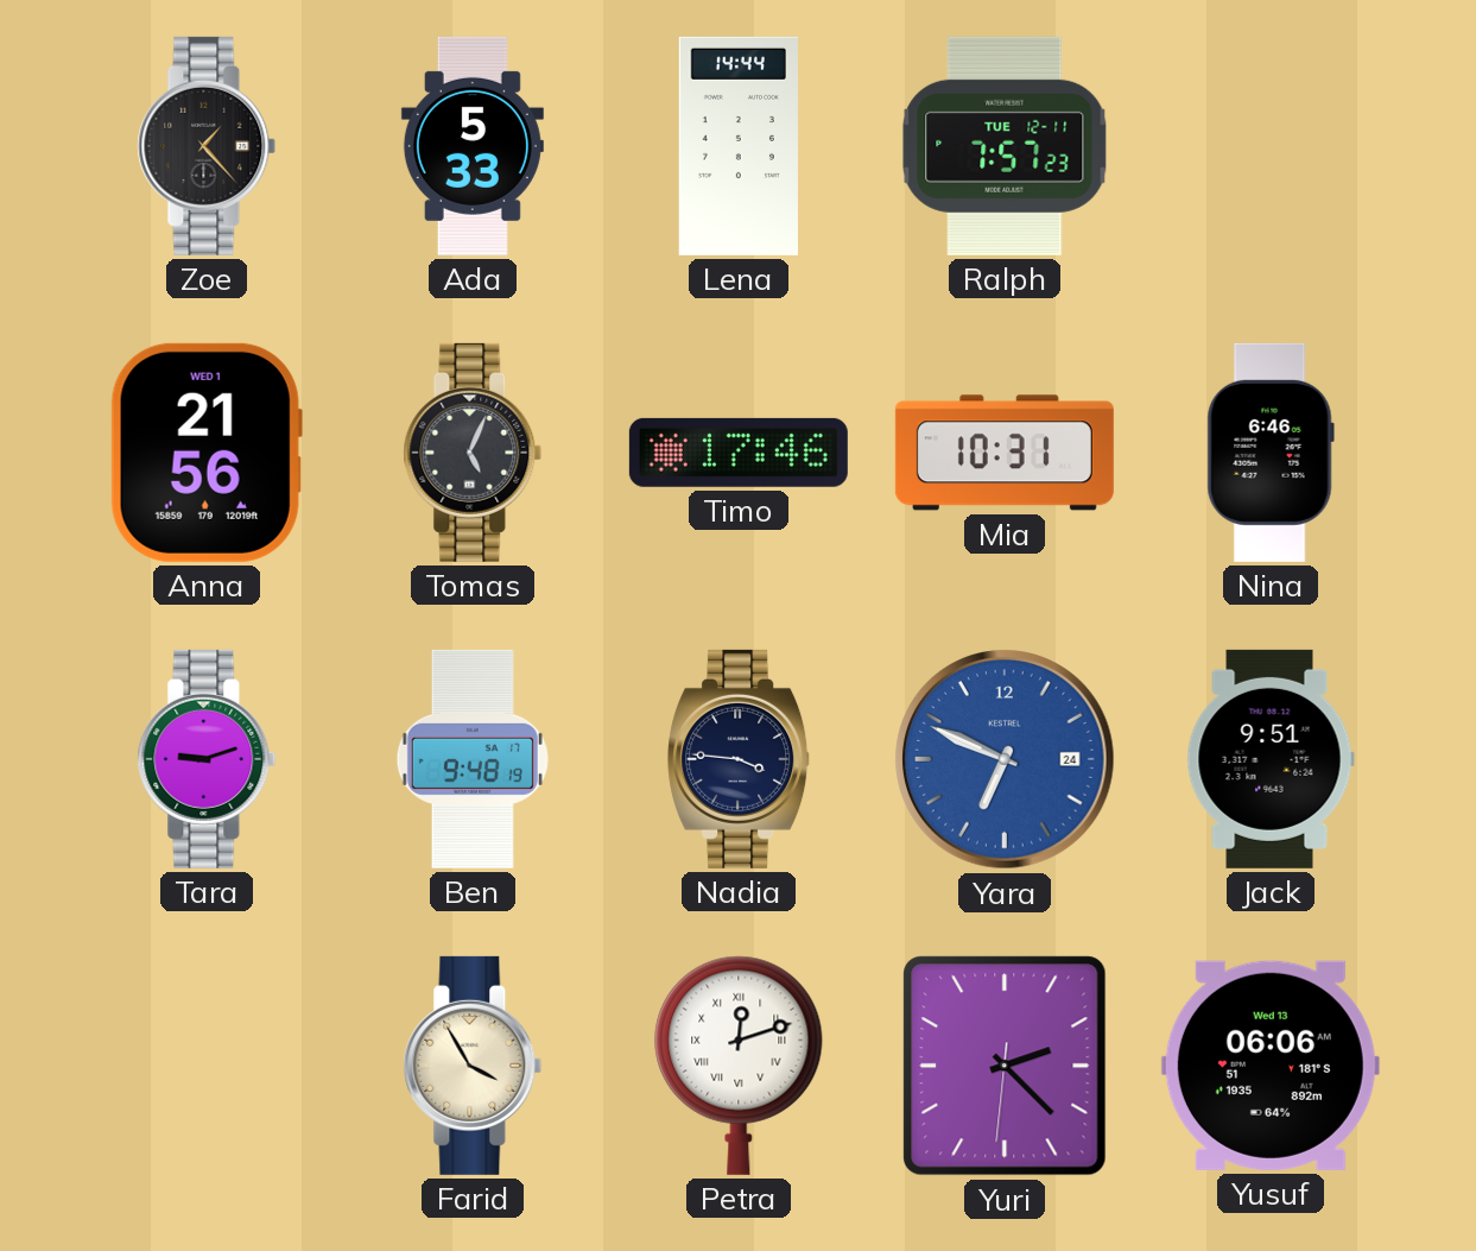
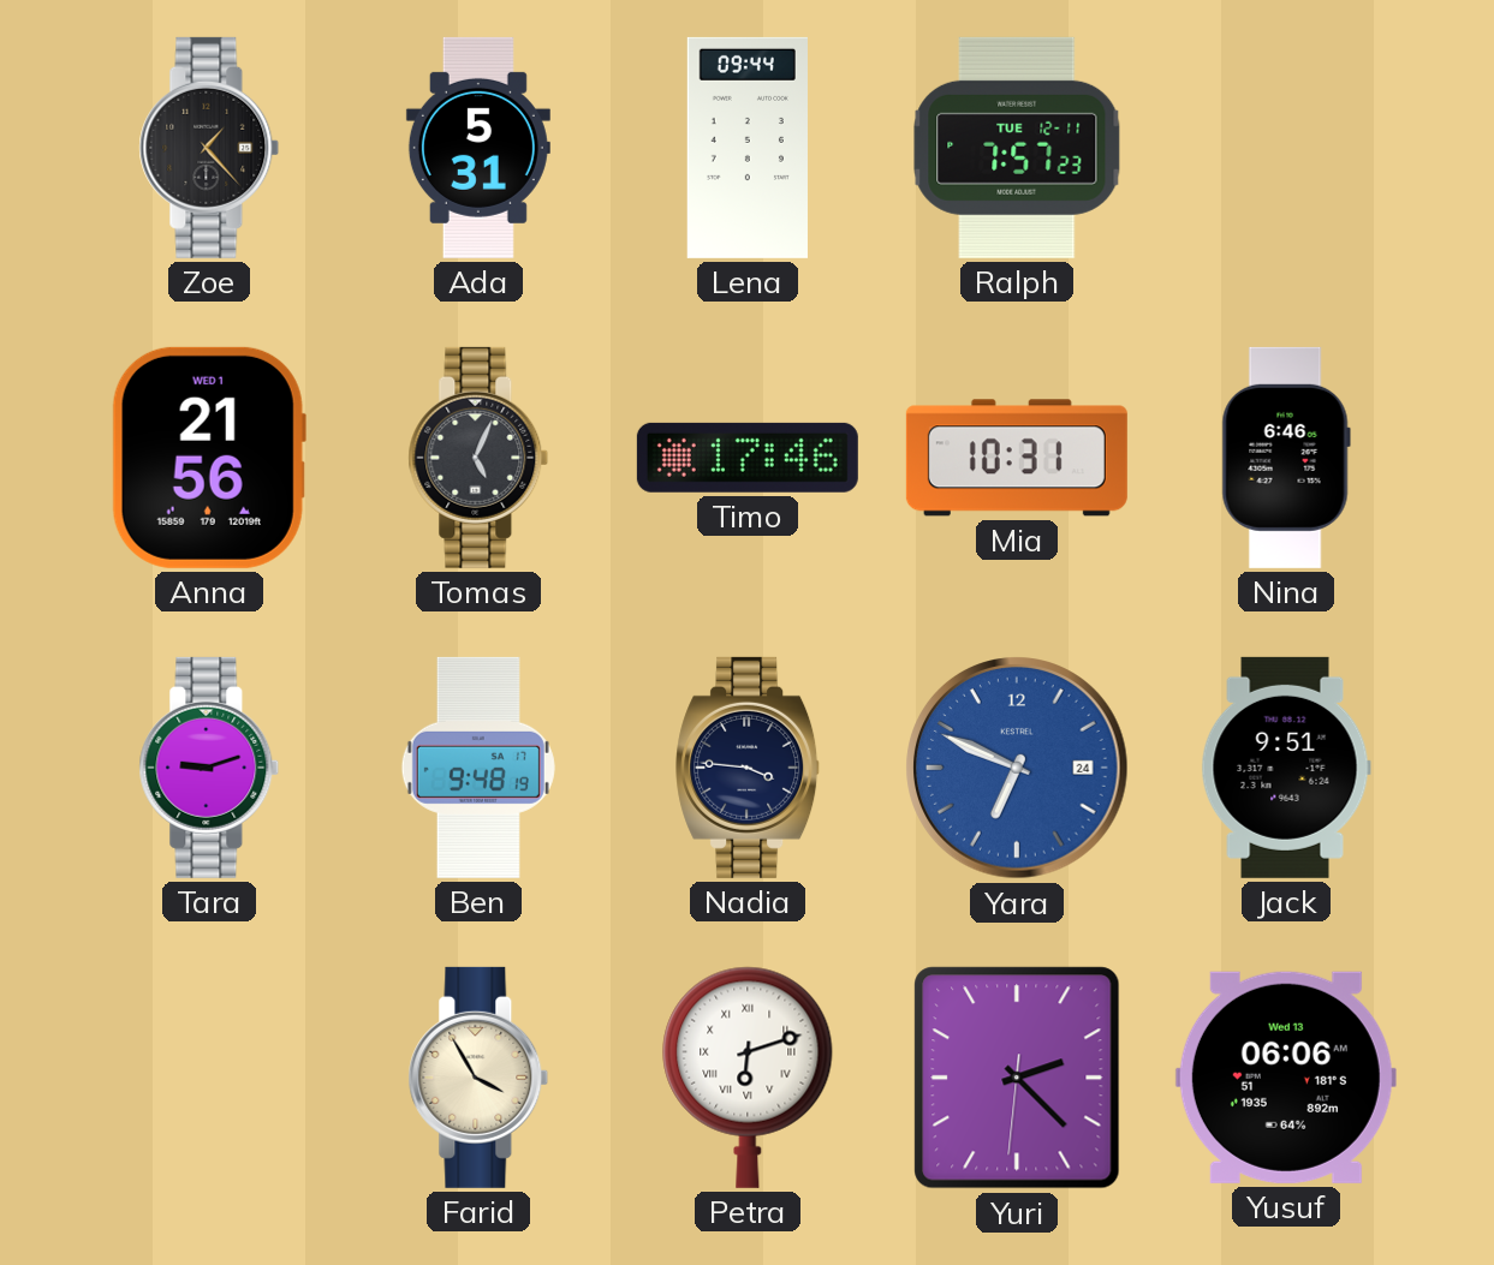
Ada: 5:33 -> 5:31
Lena: 14:44 -> 09:44
Petra: 12:12 -> 6:12
